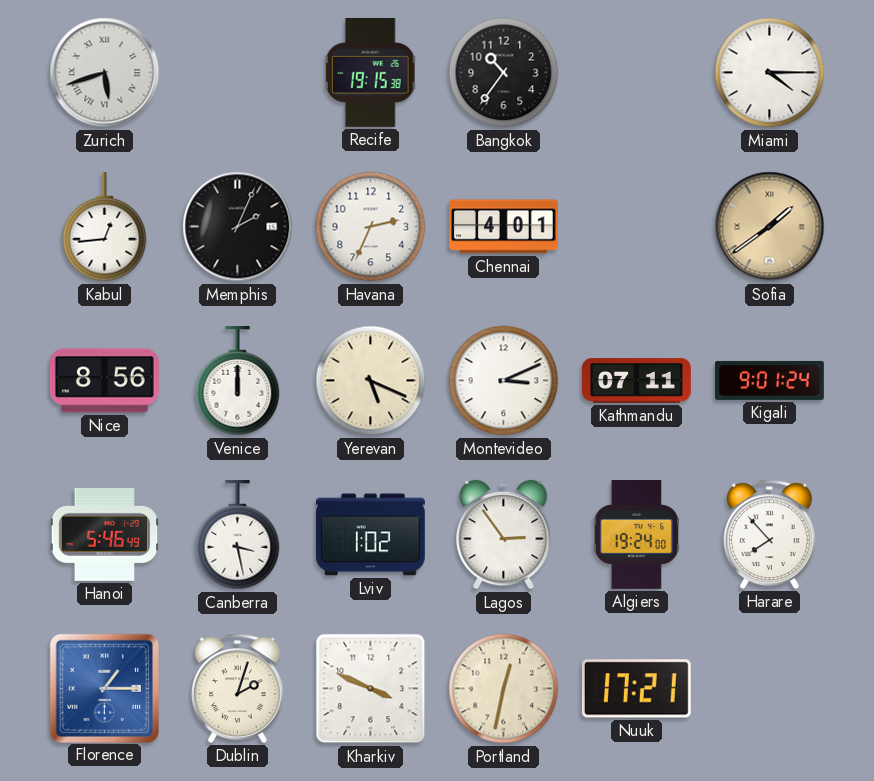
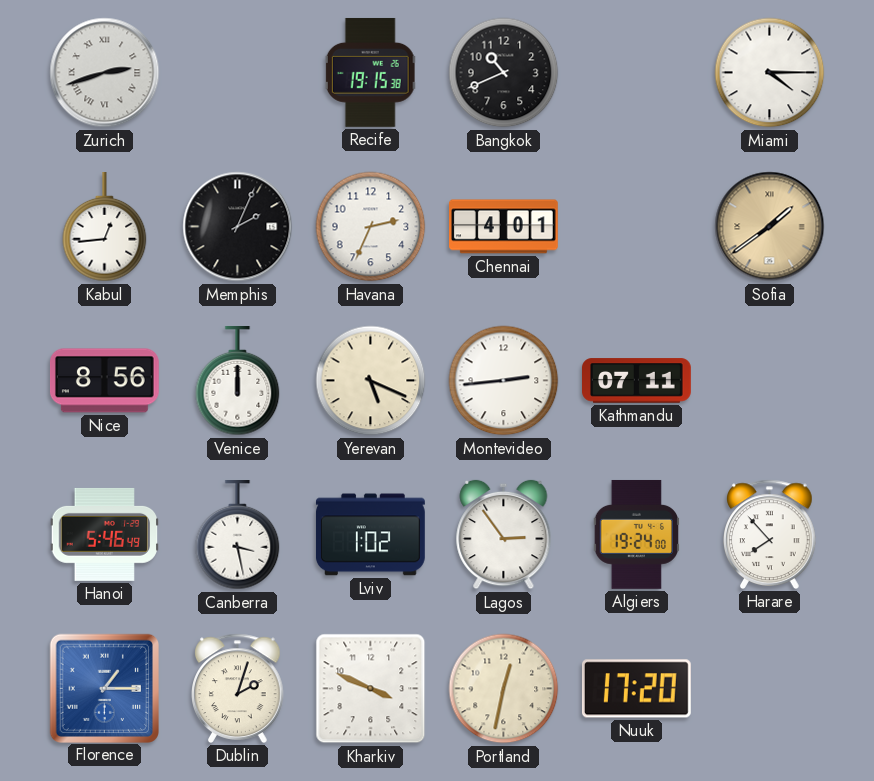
Zurich: 5:42 -> 2:42
Bangkok: 10:36 -> 10:41
Montevideo: 3:11 -> 2:44
Kigali: 9:01 -> none
Nuuk: 17:21 -> 17:20
